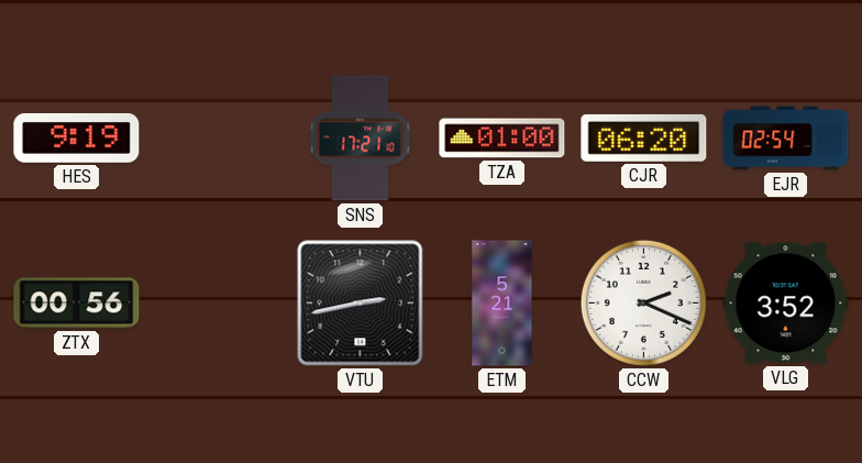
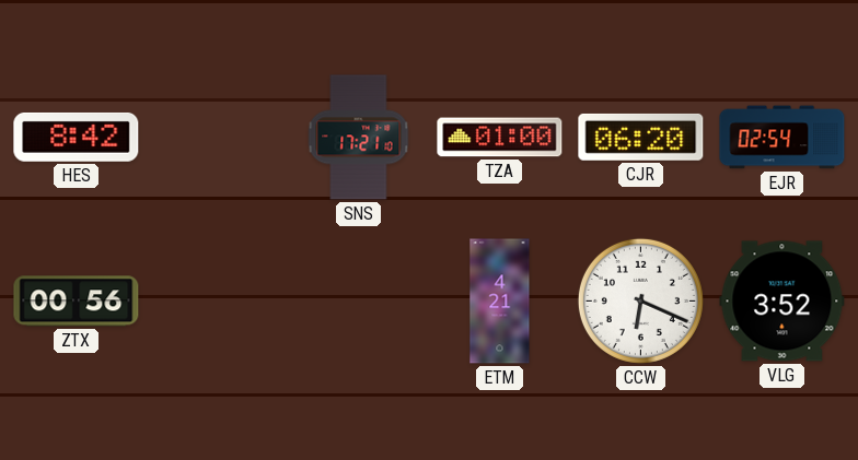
HES: 9:19 -> 8:42
VTU: 2:43 -> none
ETM: 5:21 -> 4:21
CCW: 2:19 -> 6:19
